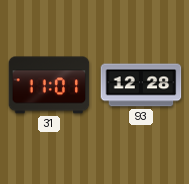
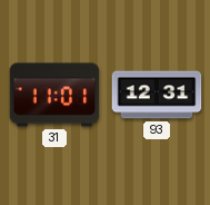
93: 12:28 -> 12:31
